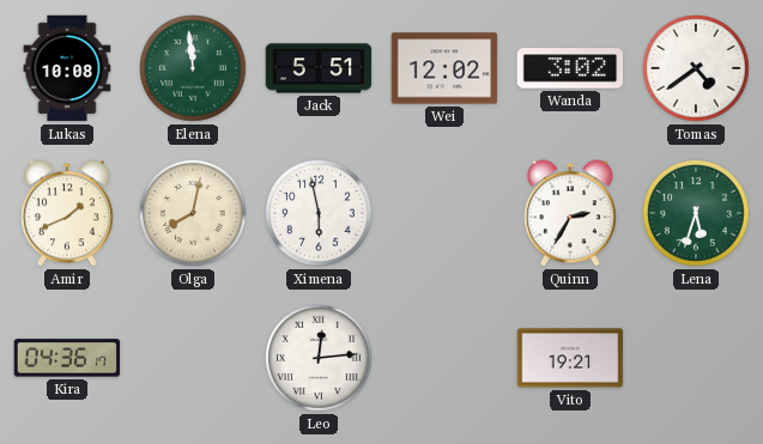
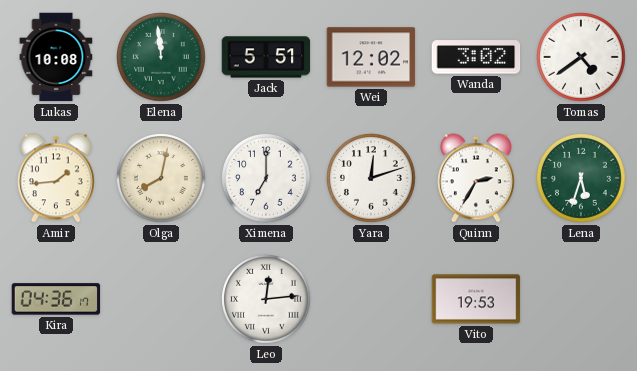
Amir: 1:41 -> 1:44
Ximena: 5:58 -> 7:00
Yara: none -> 12:12
Vito: 19:21 -> 19:53
